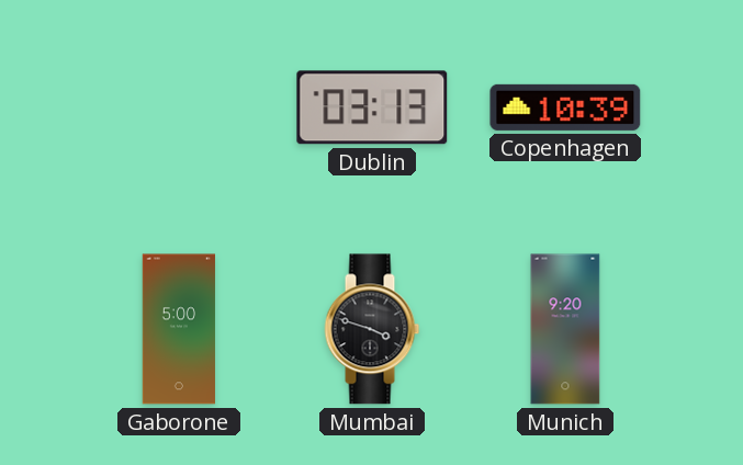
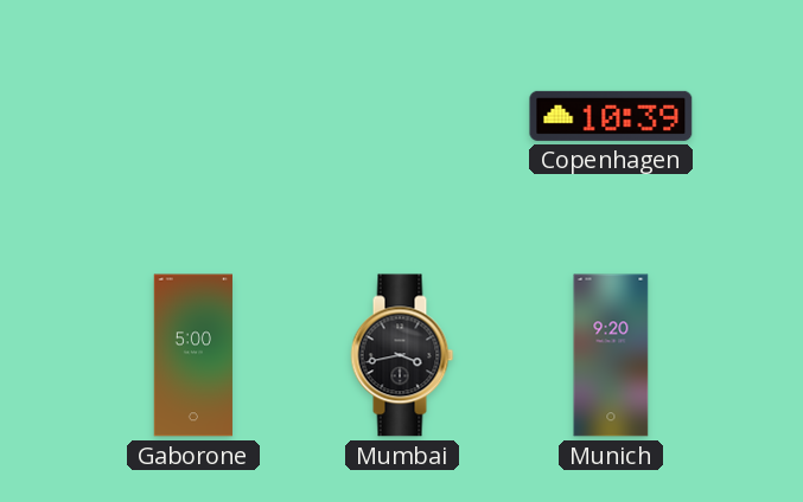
Dublin: 03:13 -> none
Mumbai: 3:48 -> 3:43
